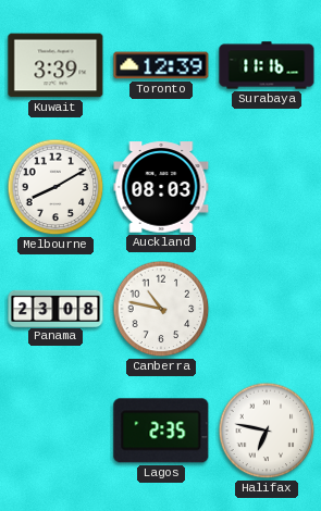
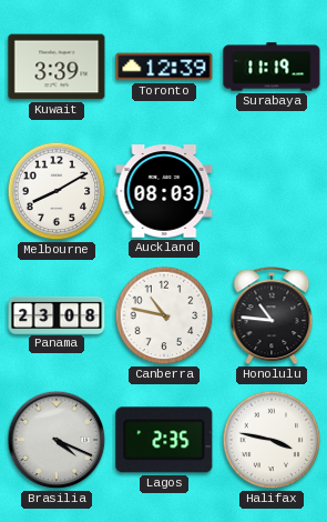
Surabaya: 11:16 -> 11:19
Honolulu: none -> 10:46
Brasilia: none -> 4:19
Halifax: 6:47 -> 3:47
